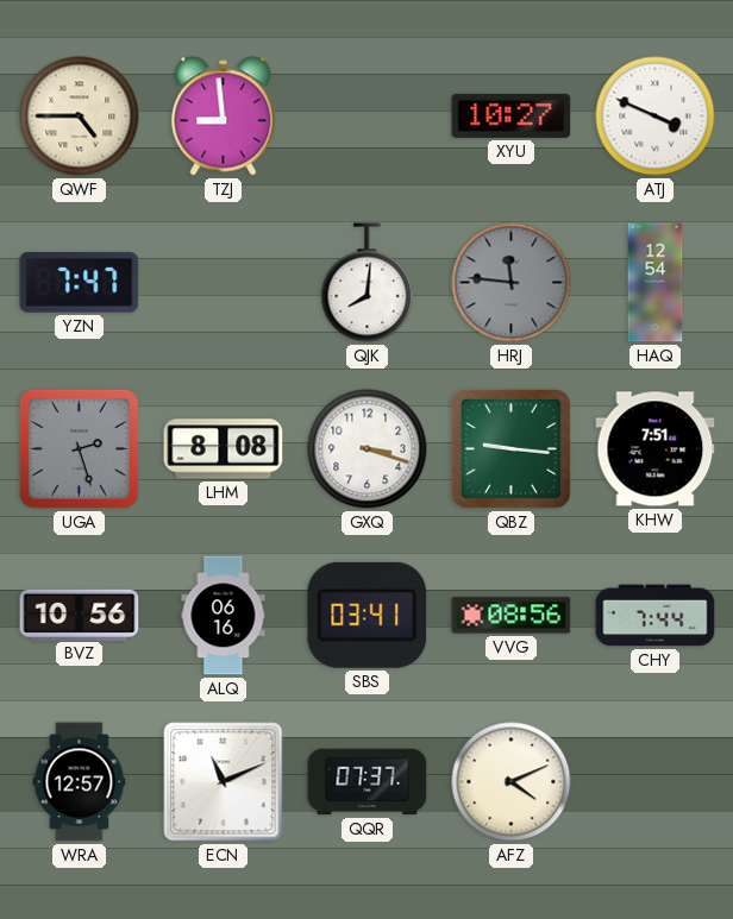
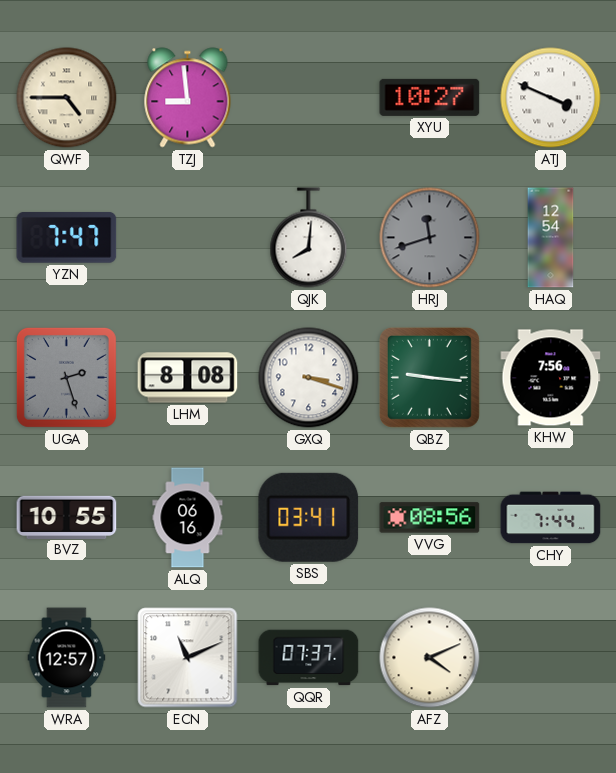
HRJ: 11:46 -> 11:42
KHW: 7:51 -> 7:56
BVZ: 10:56 -> 10:55
